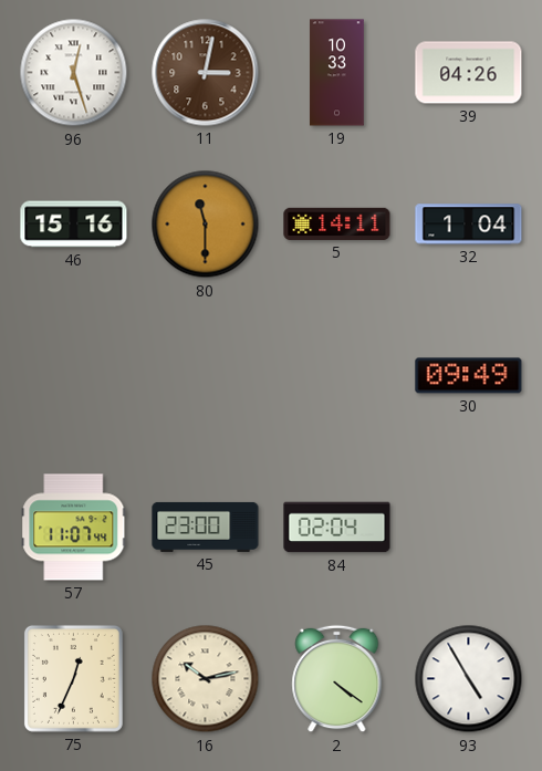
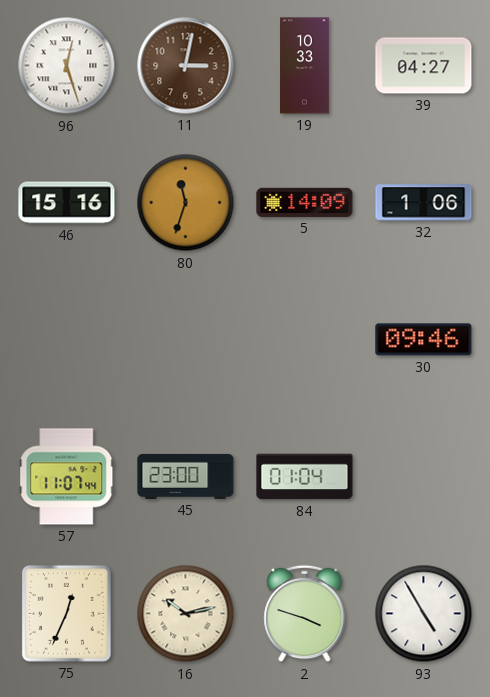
39: 04:26 -> 04:27
80: 11:30 -> 11:33
5: 14:11 -> 14:09
32: 1:04 -> 1:06
30: 09:49 -> 09:46
84: 02:04 -> 01:04
2: 4:21 -> 3:48
